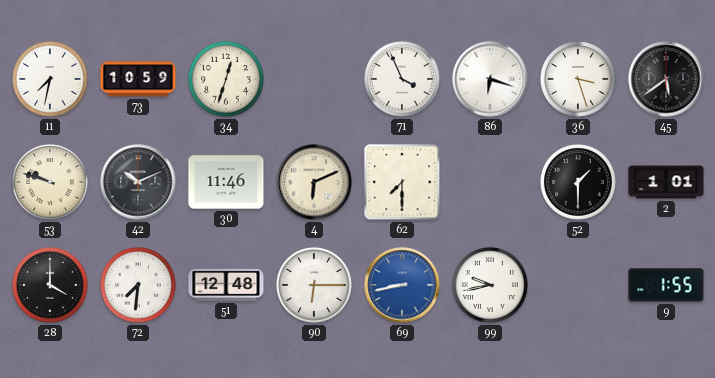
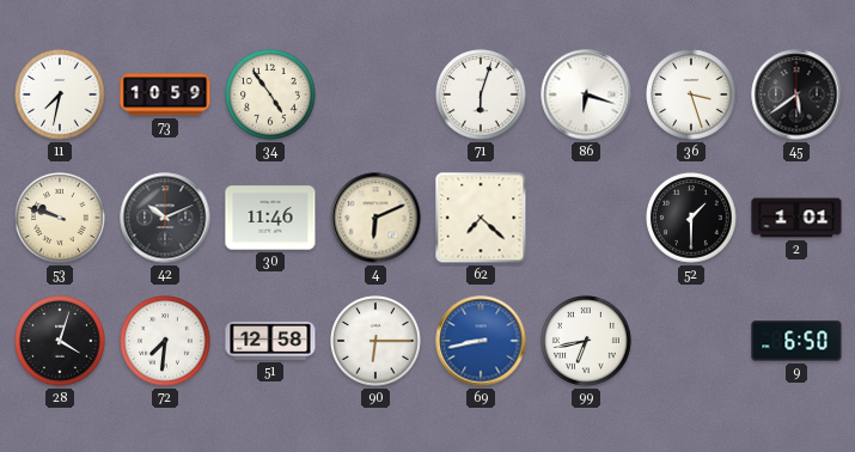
34: 12:33 -> 4:54
71: 3:56 -> 6:03
62: 7:30 -> 7:22
28: 4:00 -> 4:03
51: 12:48 -> 12:58
99: 9:43 -> 6:43
9: 1:55 -> 6:50
